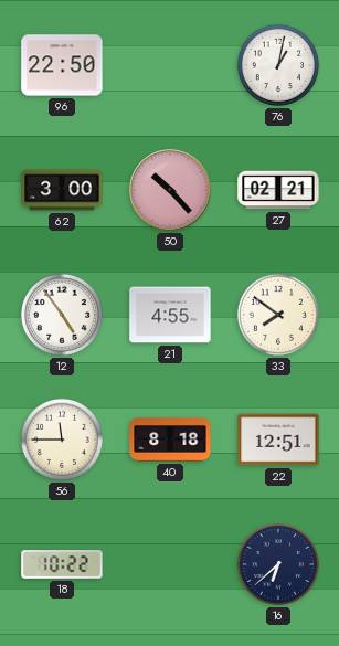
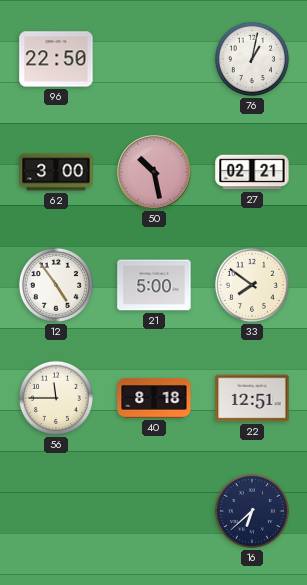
50: 10:23 -> 10:28
21: 4:55 -> 5:00
18: 10:22 -> none
